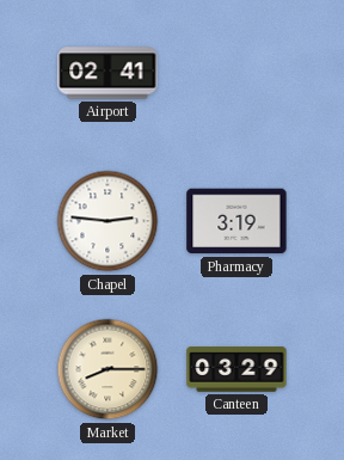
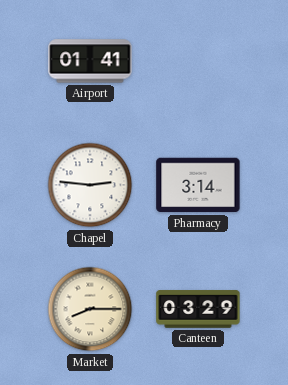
Airport: 02:41 -> 01:41
Pharmacy: 3:19 -> 3:14
